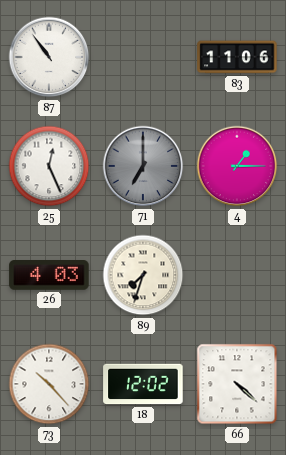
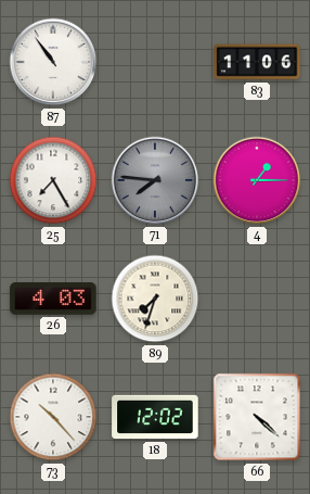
25: 12:26 -> 7:25
71: 7:00 -> 7:46
